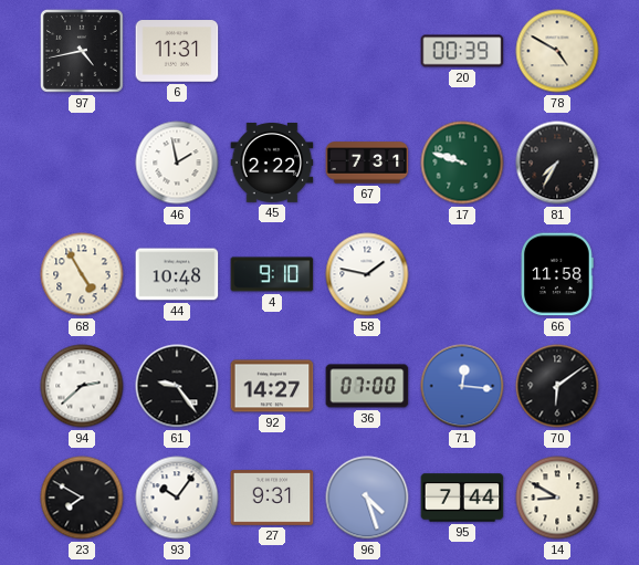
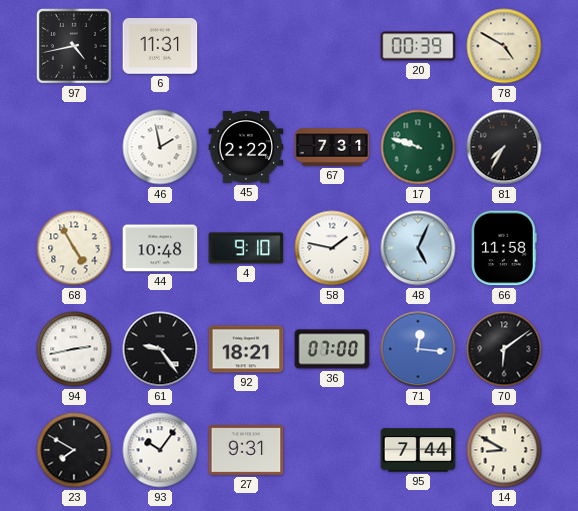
48: none -> 5:04
94: 2:38 -> 2:43
92: 14:27 -> 18:21
96: 4:27 -> none
